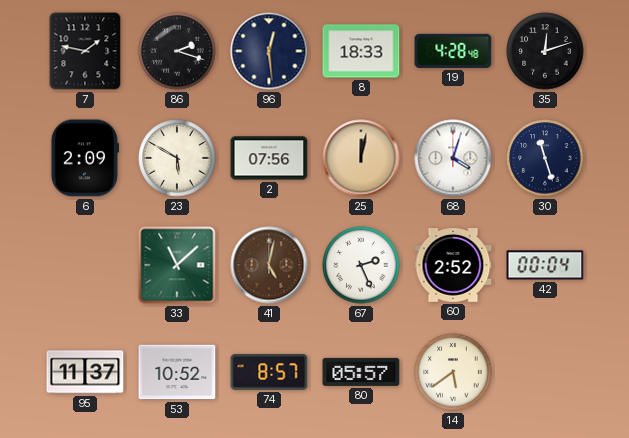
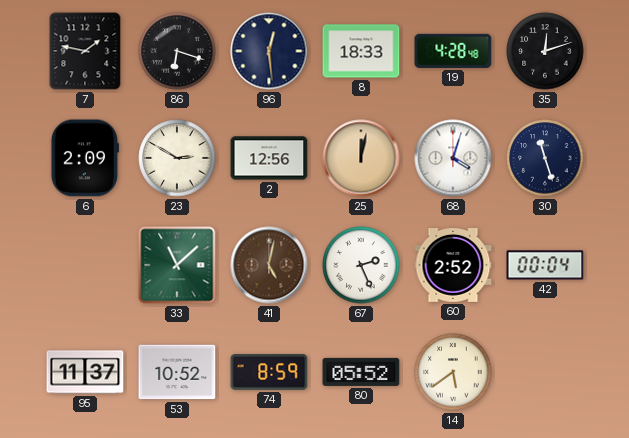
86: 2:18 -> 6:18
23: 5:50 -> 2:50
2: 07:56 -> 12:56
74: 8:57 -> 8:59
80: 05:57 -> 05:52
